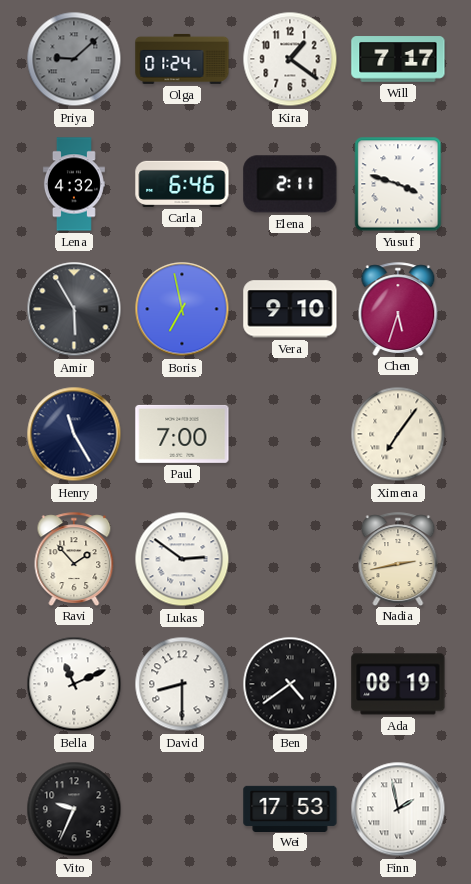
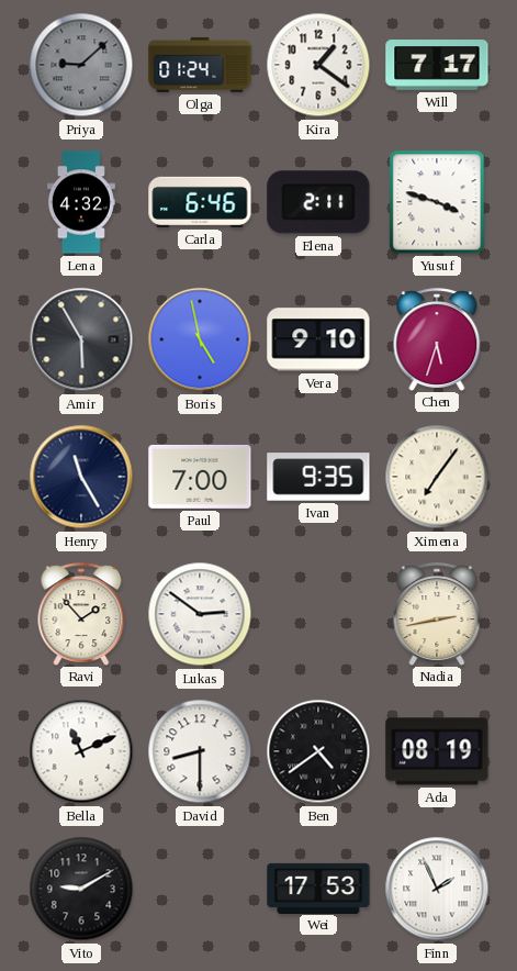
Boris: 6:58 -> 4:58
Ivan: none -> 9:35
Vito: 9:34 -> 9:10
Finn: 1:58 -> 1:56
